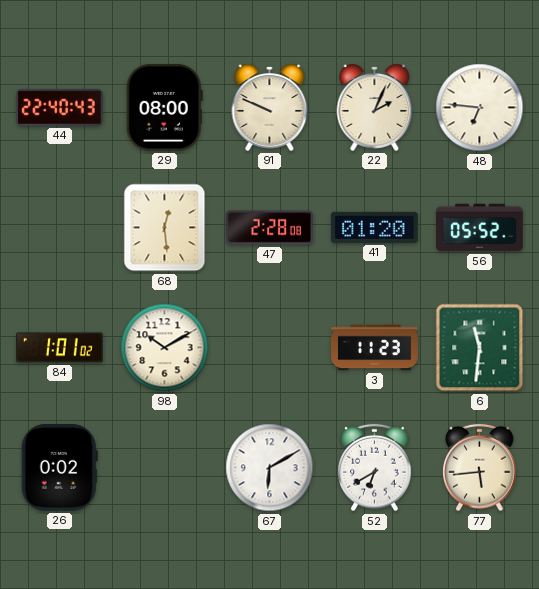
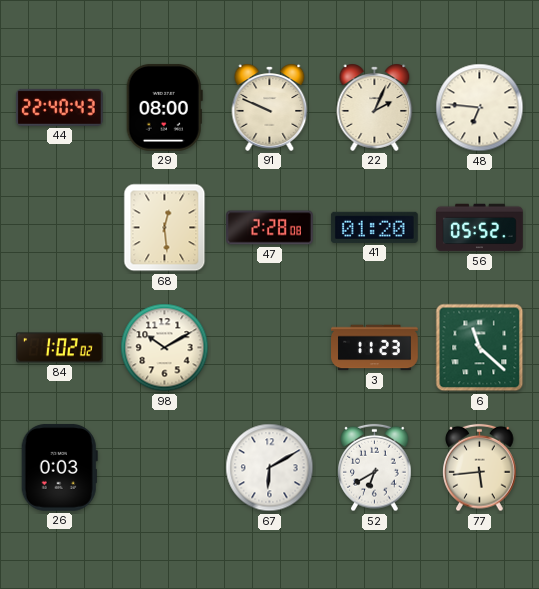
84: 1:01 -> 1:02
6: 11:31 -> 11:22
26: 0:02 -> 0:03
